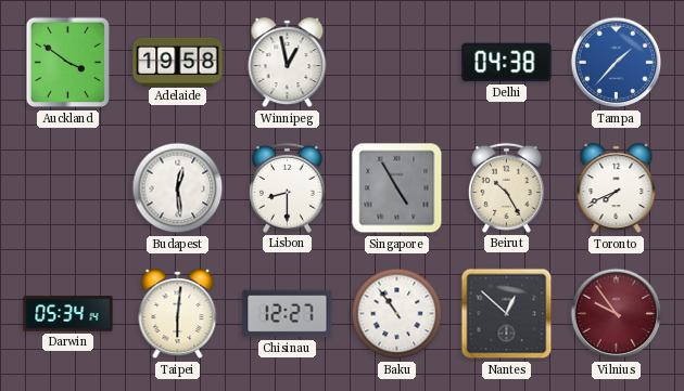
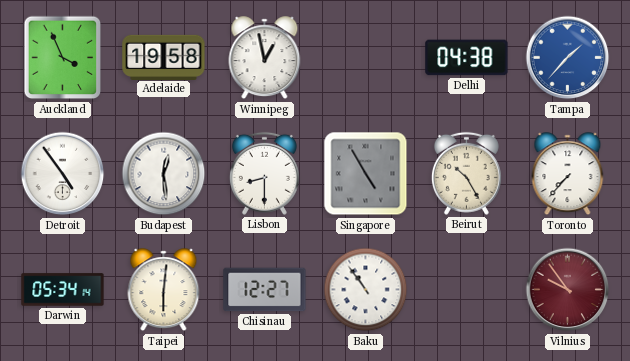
Auckland: 3:51 -> 3:56
Detroit: none -> 4:54
Toronto: 7:41 -> 7:37
Nantes: 12:52 -> none
